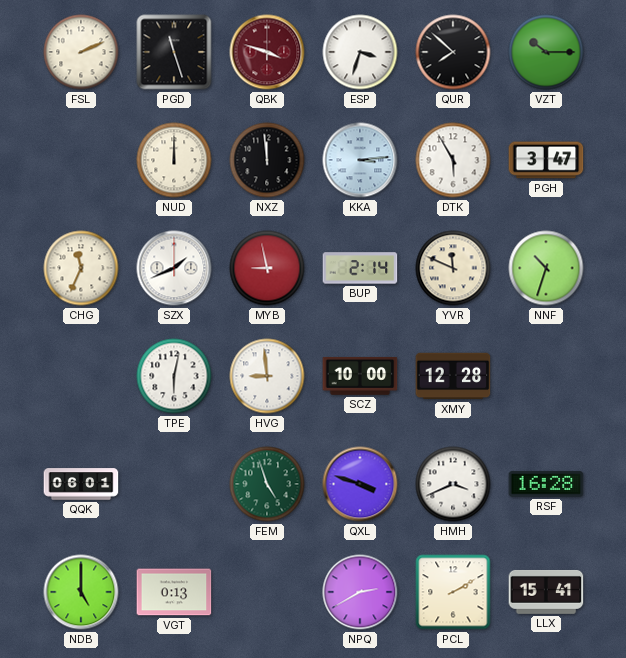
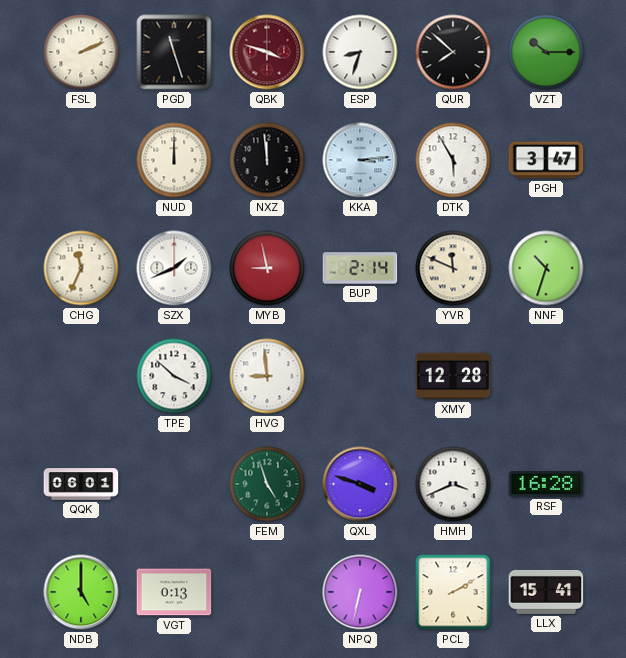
ESP: 3:33 -> 8:33
TPE: 6:02 -> 3:52
SCZ: 10:00 -> none
NPQ: 2:40 -> 6:32
